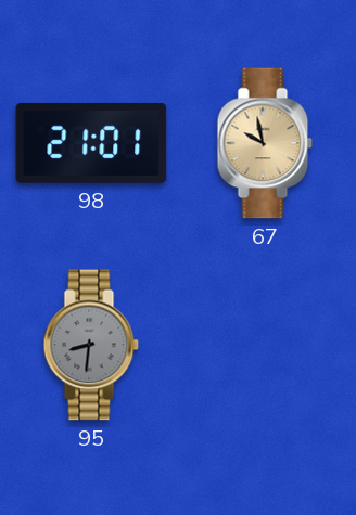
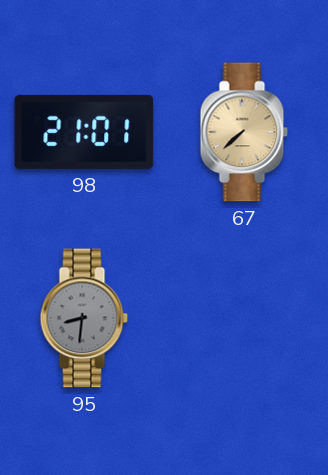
67: 9:58 -> 7:38
